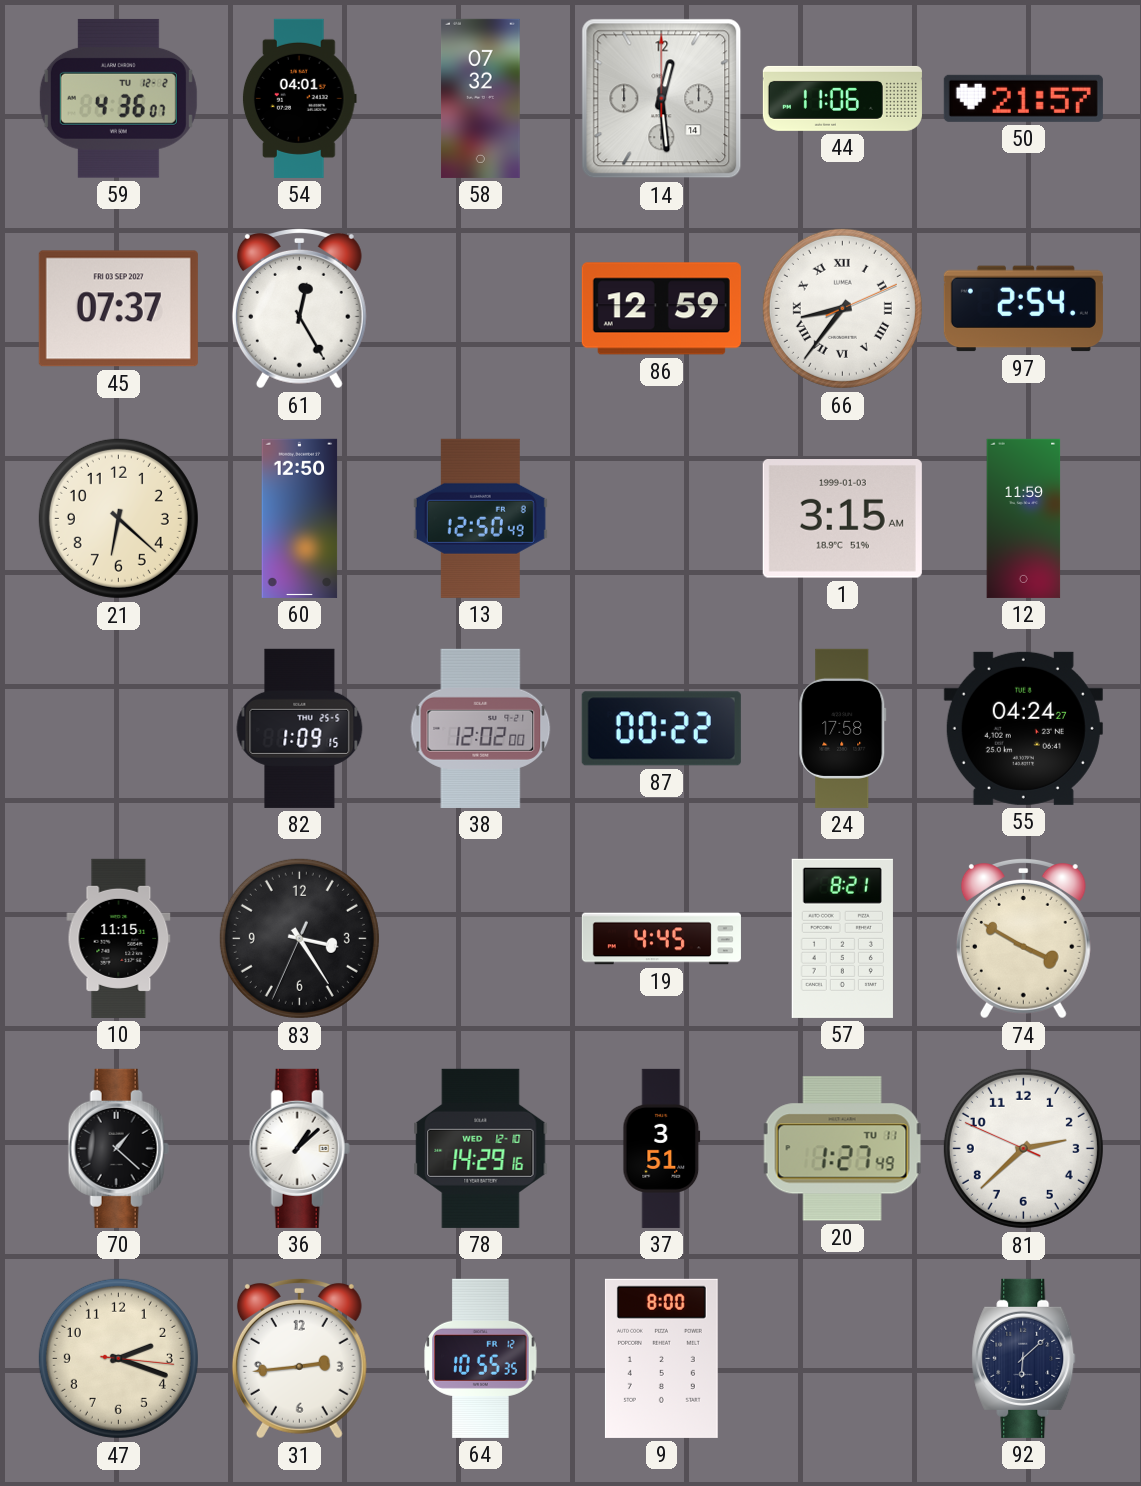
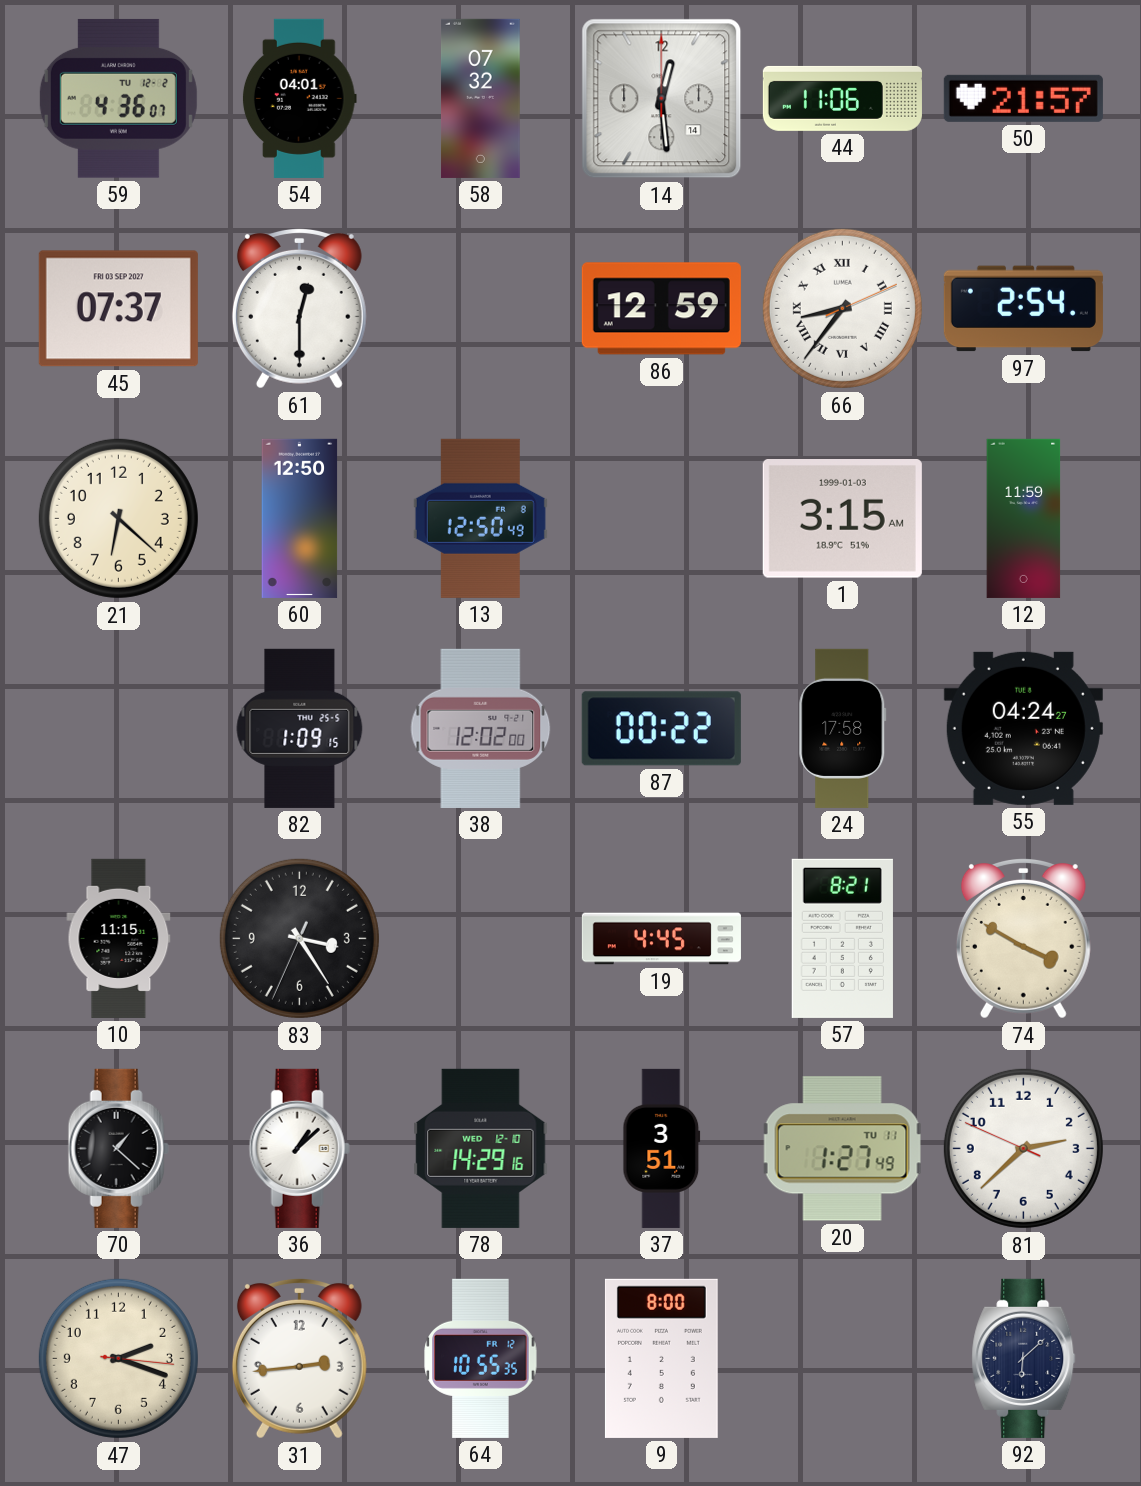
61: 12:25 -> 12:30
